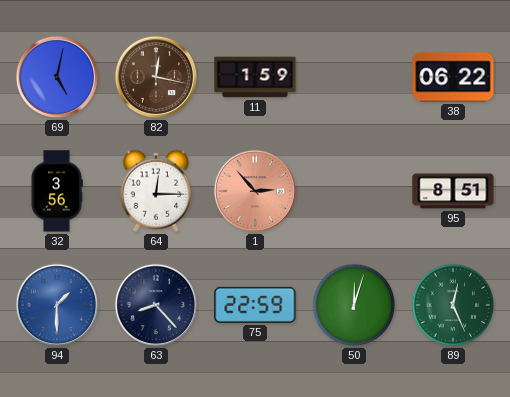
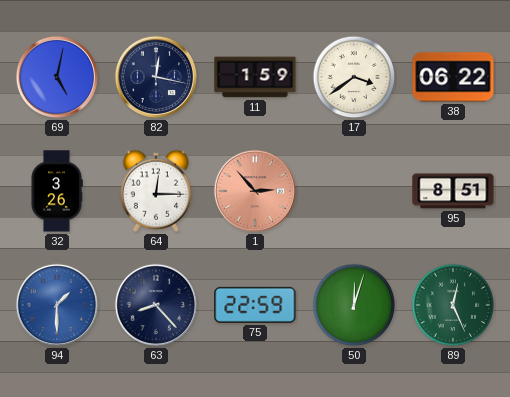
82 dial: brown -> navy
17: none -> 3:39
32: 3:56 -> 3:26
